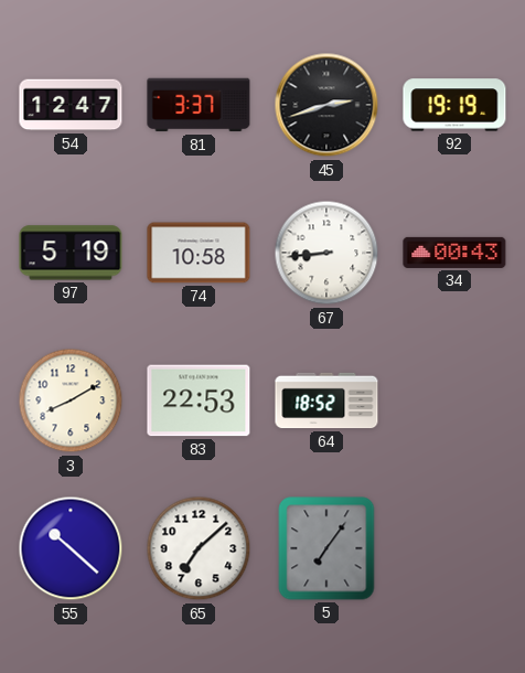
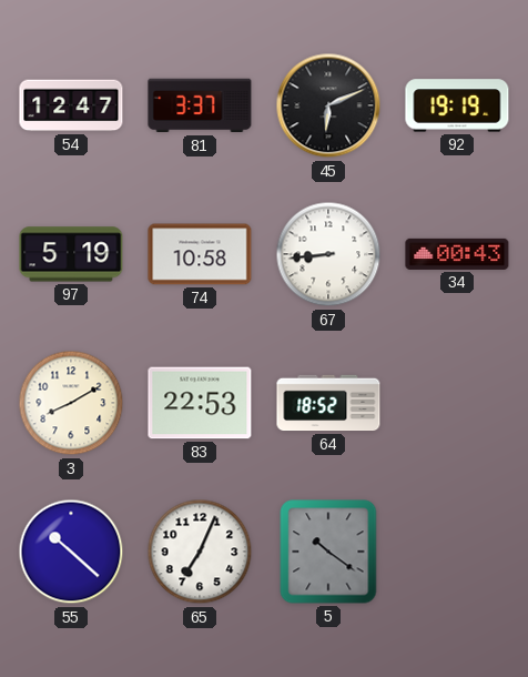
45: 2:42 -> 6:11
65: 7:08 -> 7:04
5: 7:06 -> 10:21
